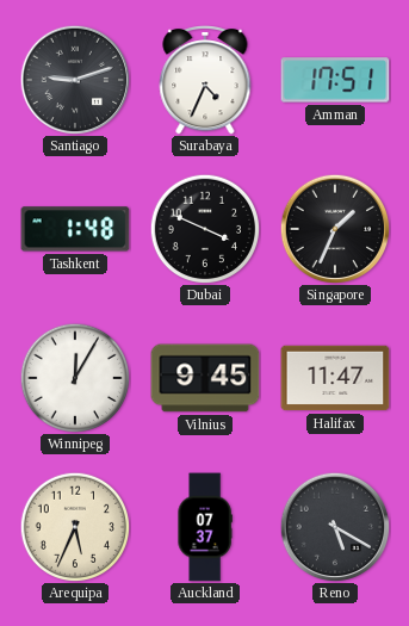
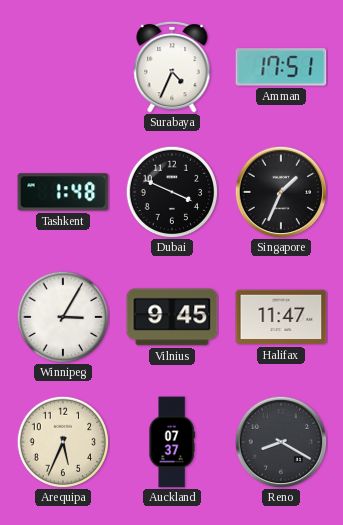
Santiago: 9:12 -> none
Winnipeg: 12:05 -> 3:05
Reno: 5:20 -> 8:20
